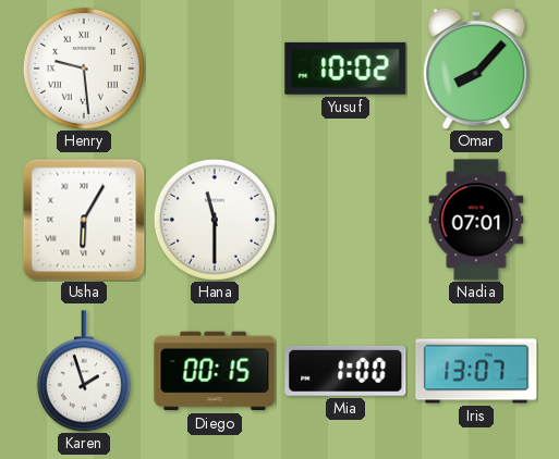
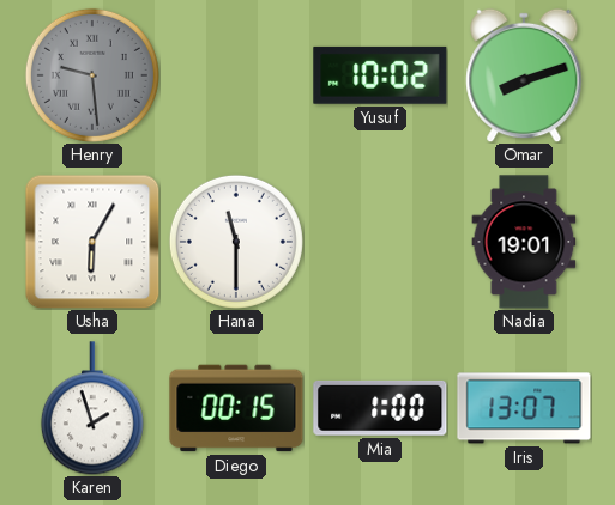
Henry dial: white -> grey
Omar: 8:07 -> 8:12
Nadia: 07:01 -> 19:01
